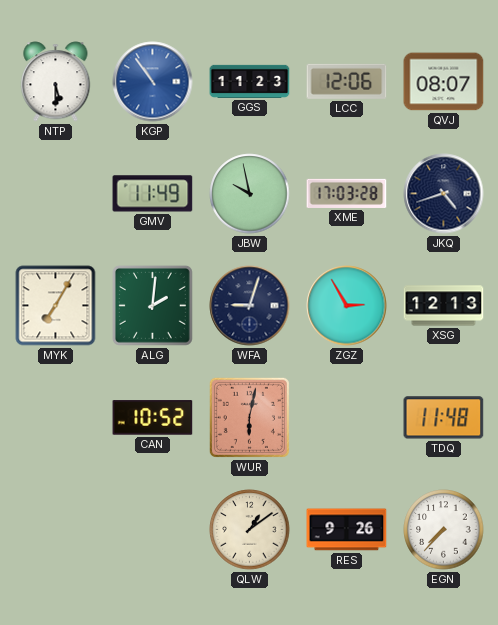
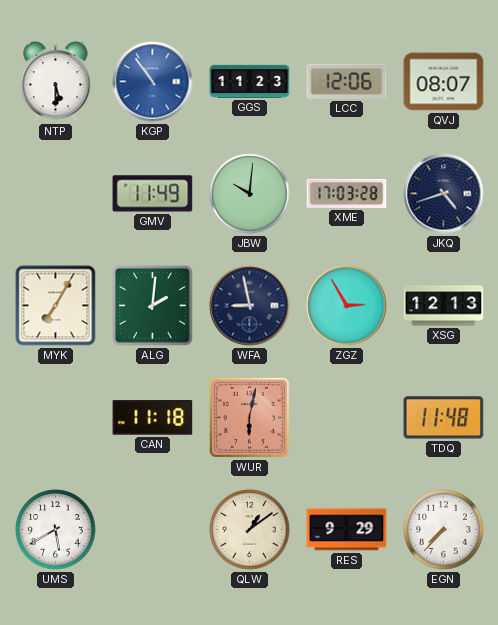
JBW: 9:58 -> 10:01
WFA: 9:03 -> 8:58
CAN: 10:52 -> 11:18
UMS: none -> 5:40
RES: 9:26 -> 9:29
